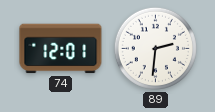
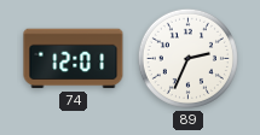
89: 2:31 -> 2:34
